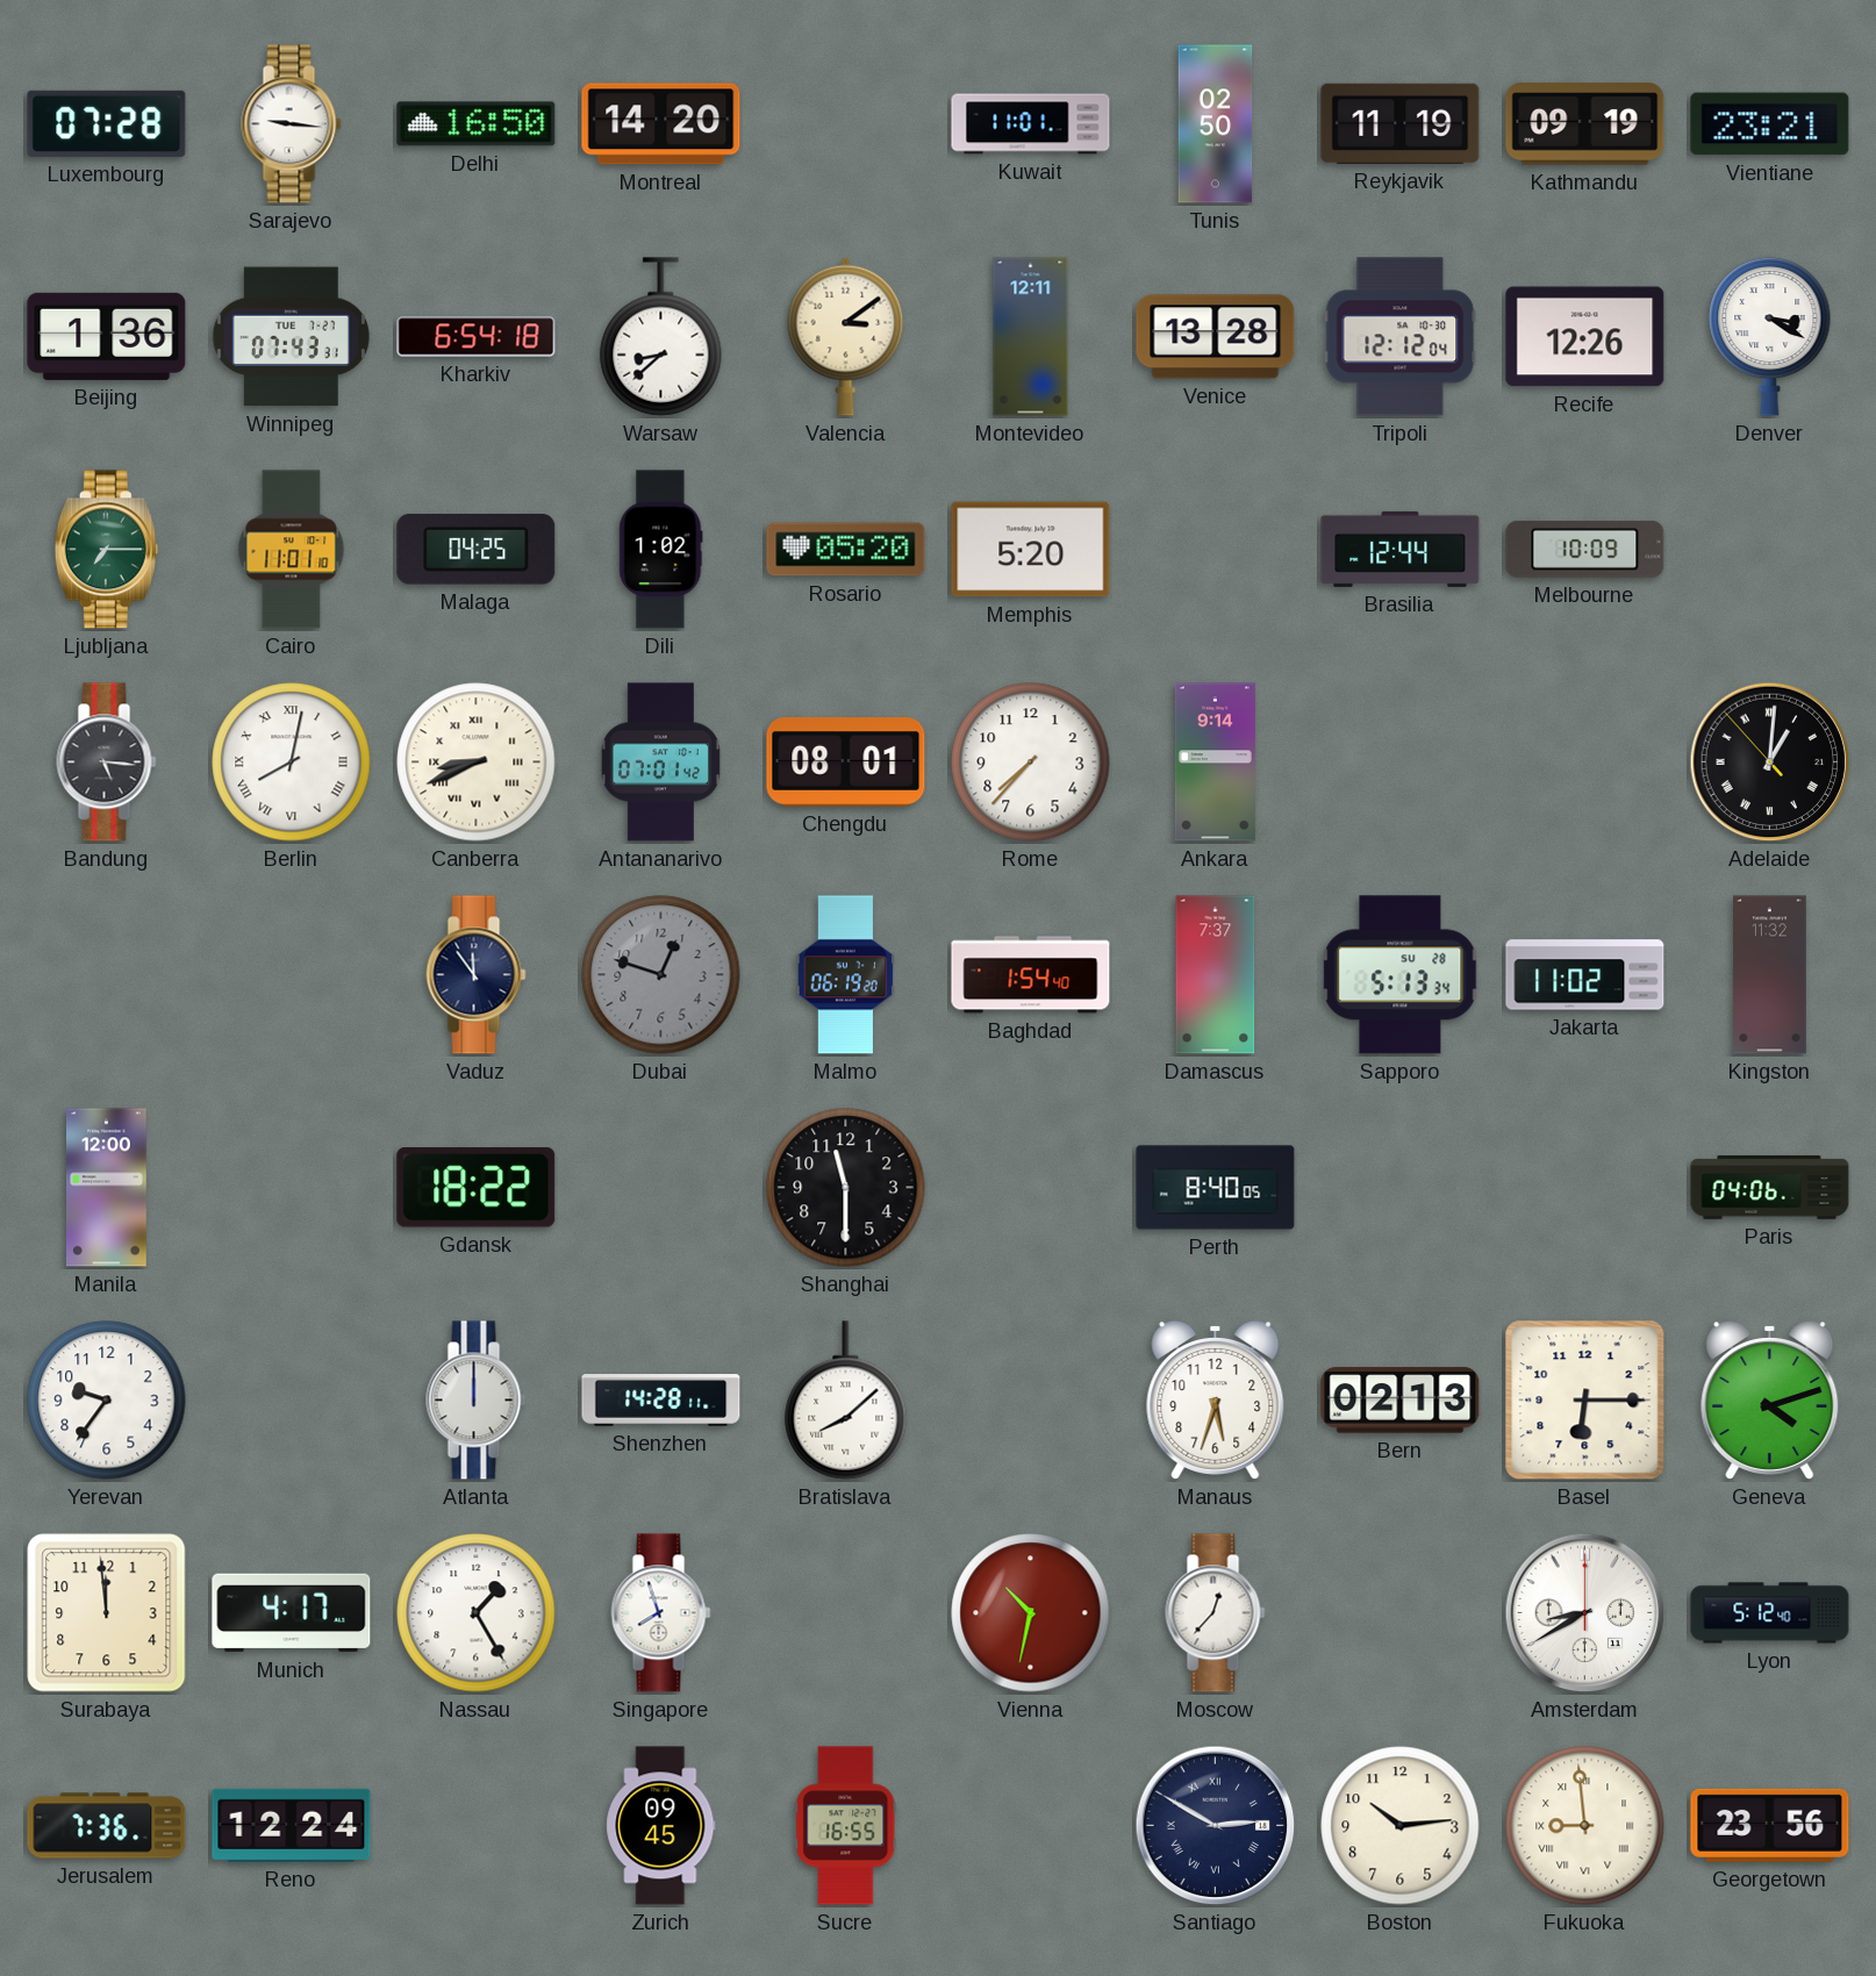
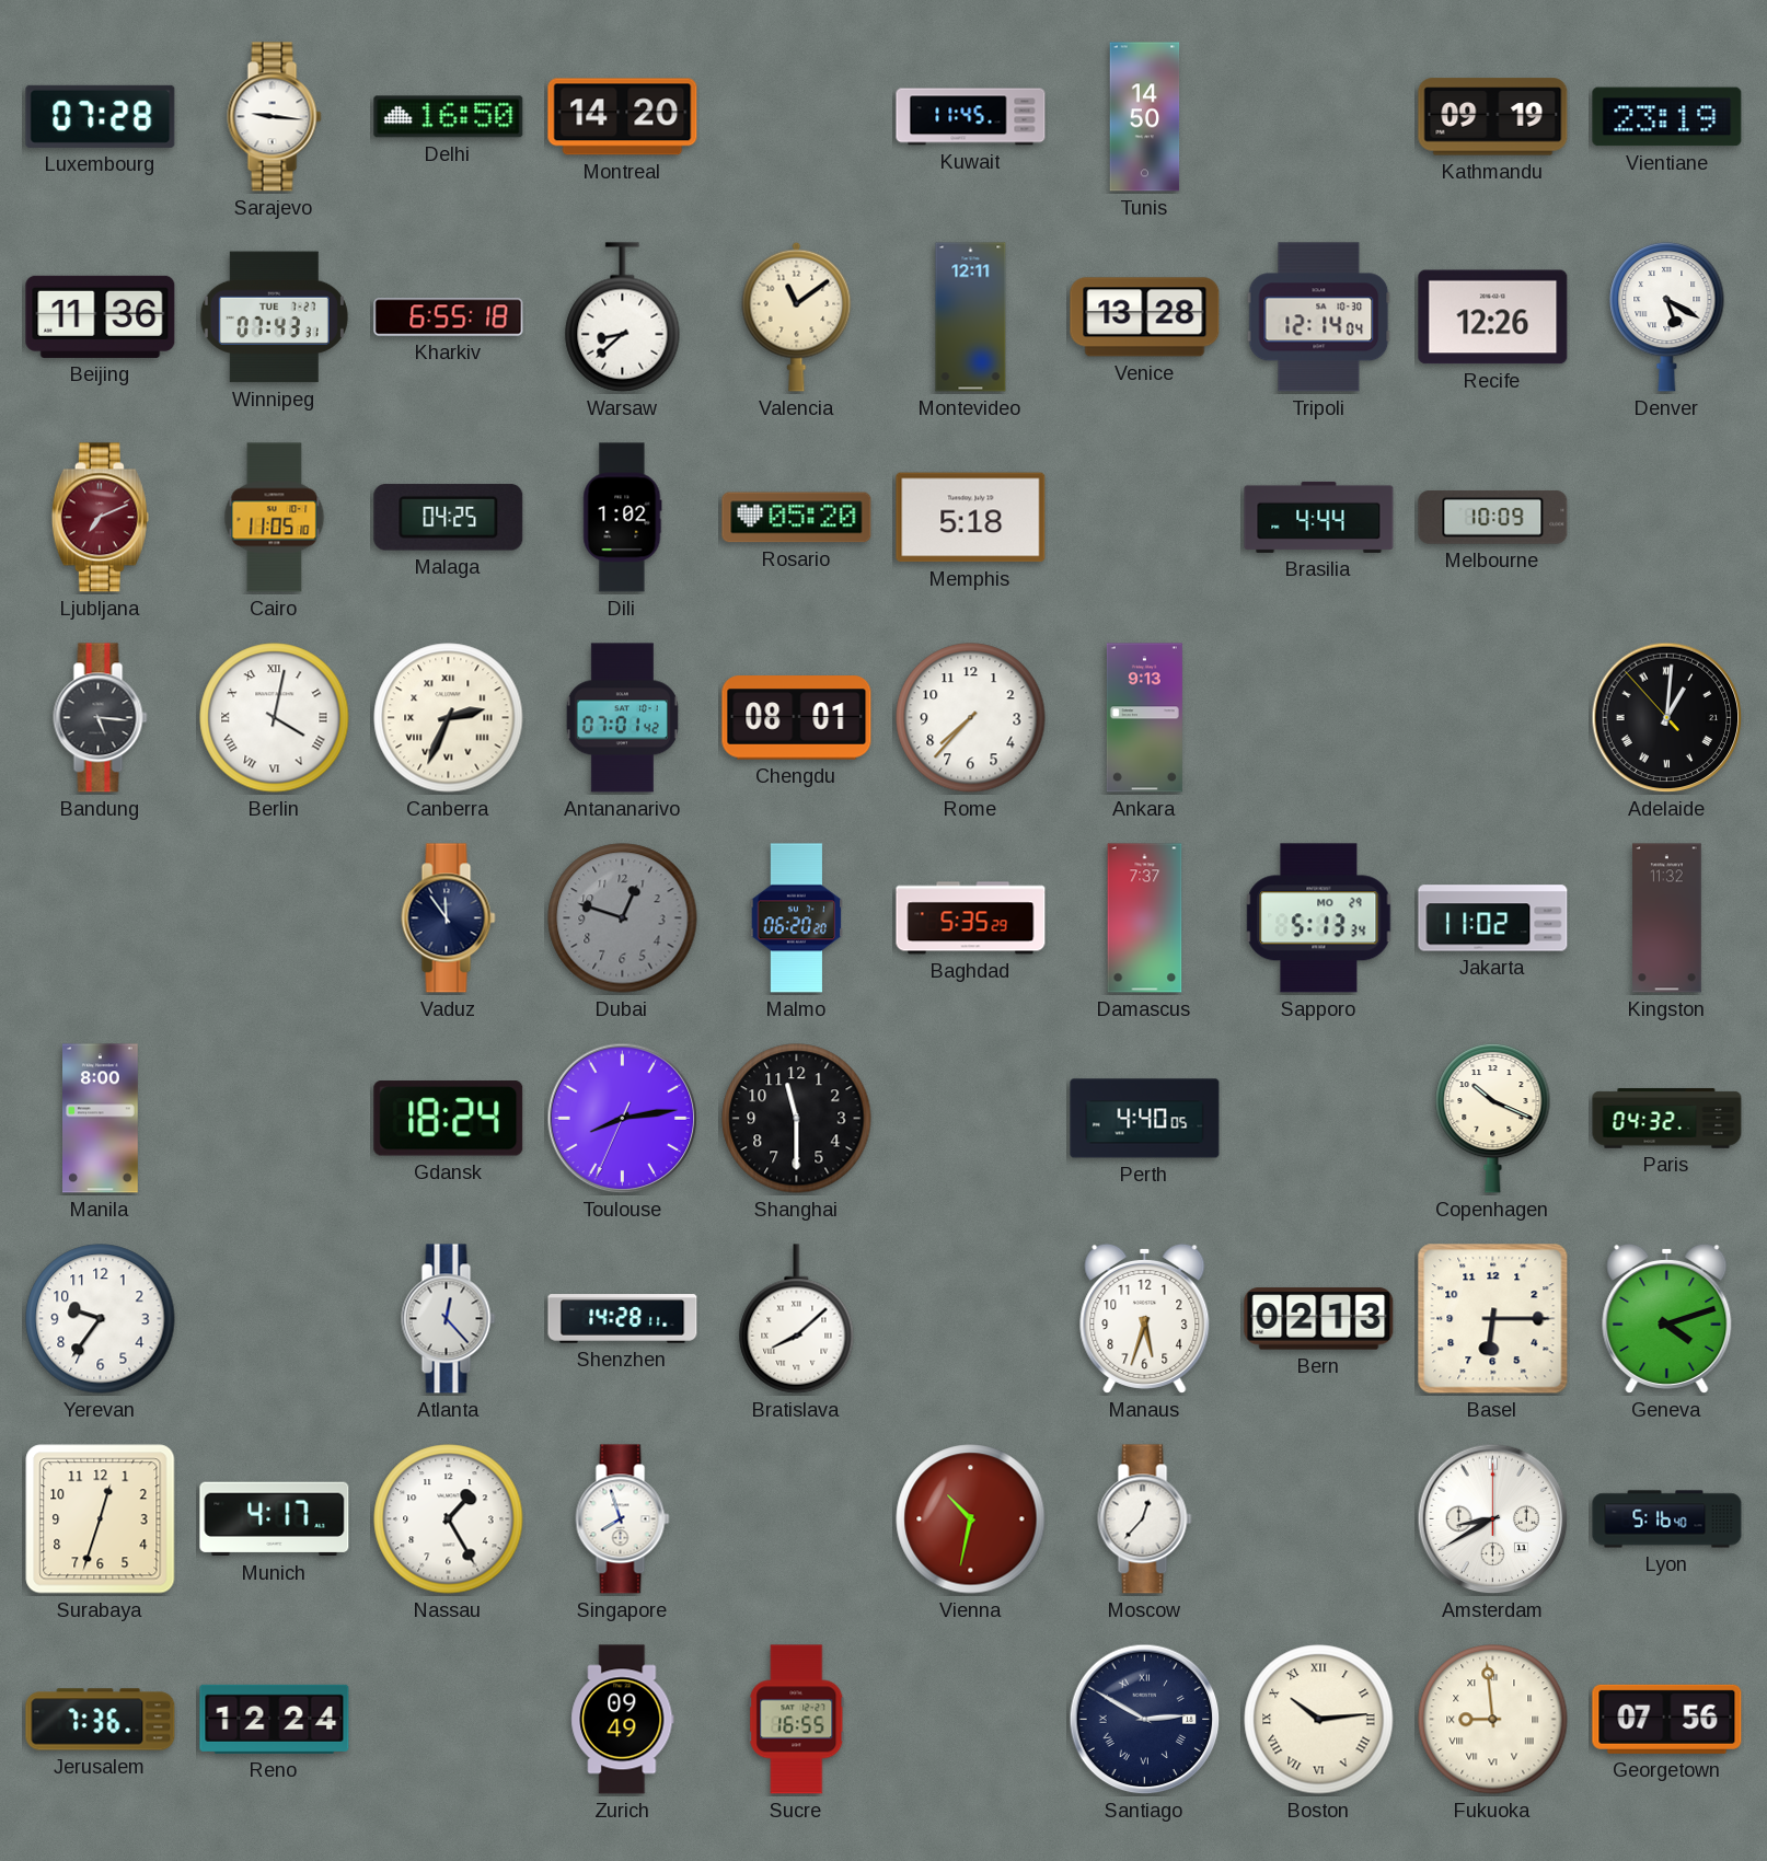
Kuwait: 11:01 -> 11:45
Tunis: 02:50 -> 14:50
Reykjavik: 11:19 -> none
Vientiane: 23:21 -> 23:19
Beijing: 1:36 -> 11:36
Kharkiv: 6:54 -> 6:55
Valencia: 3:09 -> 11:09
Tripoli: 12:12 -> 12:14
Denver: 3:20 -> 5:20
Ljubljana: 7:15 -> 7:11
Ljubljana dial: green -> burgundy
Cairo: 11:01 -> 11:05
Memphis: 5:20 -> 5:18
Brasilia: 12:44 -> 4:44
Berlin: 8:02 -> 4:02
Canberra: 8:41 -> 2:34
Ankara: 9:14 -> 9:13
Malmo: 06:19 -> 06:20
Baghdad: 1:54 -> 5:35
Sapporo date: SU 28 -> MO 29
Manila: 12:00 -> 8:00
Gdansk: 18:22 -> 18:24
Toulouse: none -> 8:13
Perth: 8:40 -> 4:40
Copenhagen: none -> 10:19
Paris: 04:06 -> 04:32
Atlanta: 12:00 -> 12:23
Surabaya: 11:59 -> 12:33
Lyon: 5:12 -> 5:16
Zurich: 09:45 -> 09:49
Boston numerals: Arabic -> Roman
Georgetown: 23:56 -> 07:56
